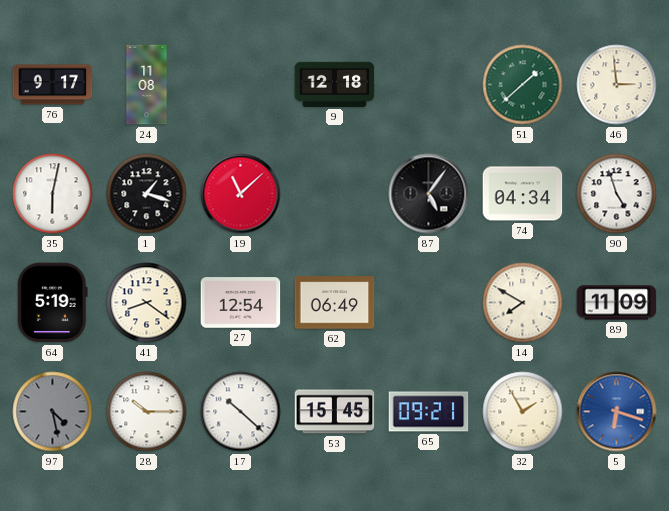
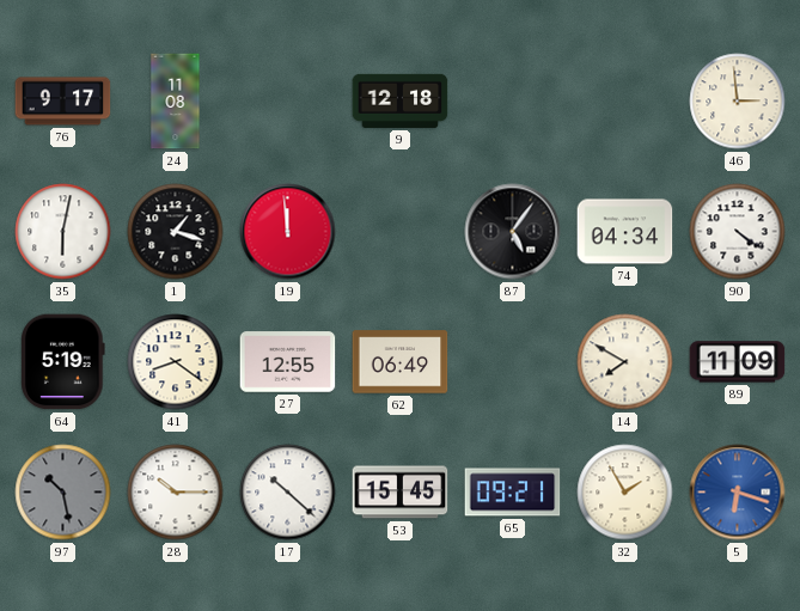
51: 1:38 -> none
19: 11:08 -> 11:59
90: 4:57 -> 4:21
27: 12:54 -> 12:55
97: 4:28 -> 10:28
